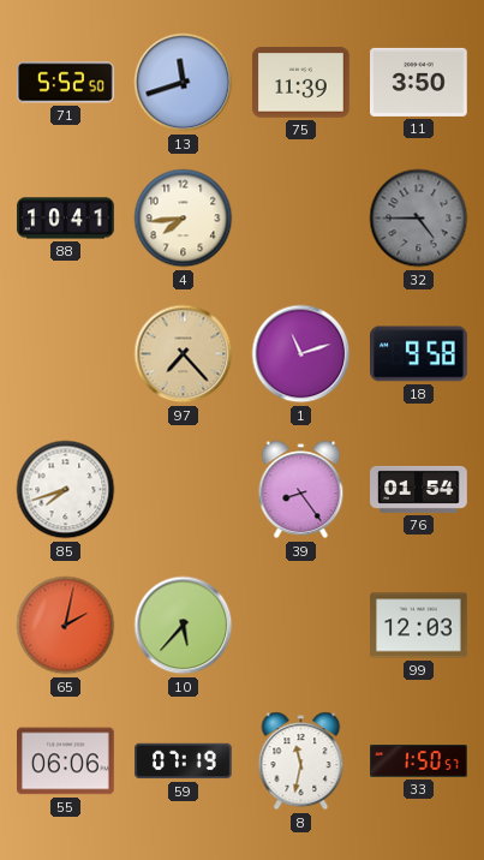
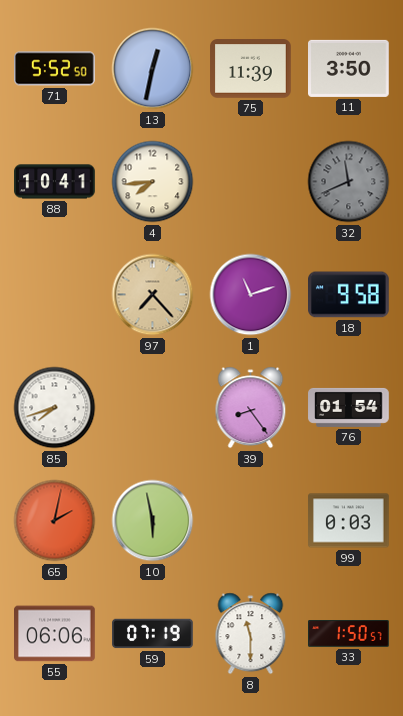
13: 11:42 -> 12:32
32: 4:45 -> 11:41
10: 5:37 -> 5:58
99: 12:03 -> 0:03
8: 11:32 -> 11:30
